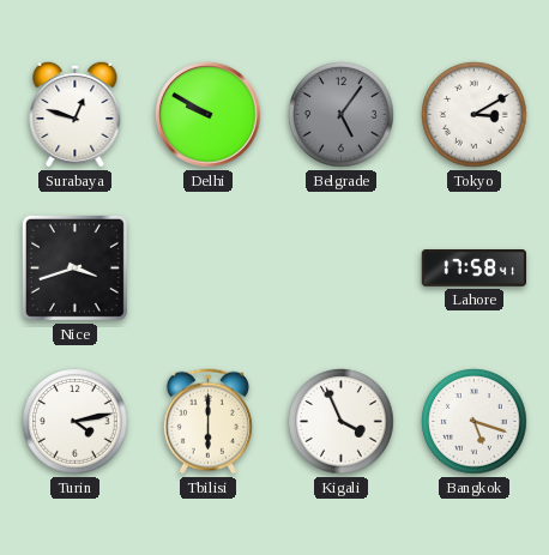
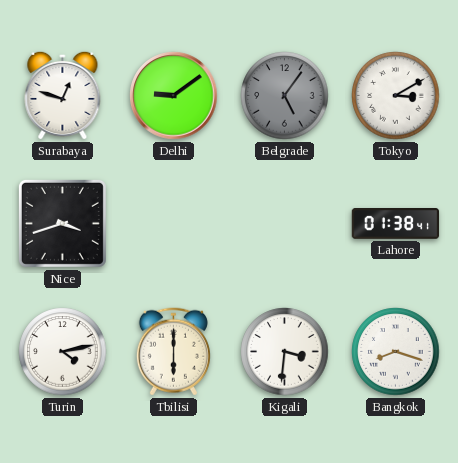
Delhi: 9:50 -> 9:09
Lahore: 17:58 -> 01:38
Kigali: 3:56 -> 3:31
Bangkok: 5:18 -> 8:18
